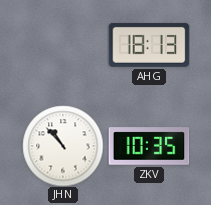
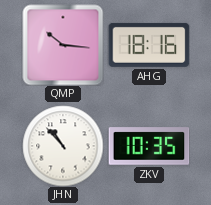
QMP: none -> 10:16
AHG: 18:13 -> 18:16
